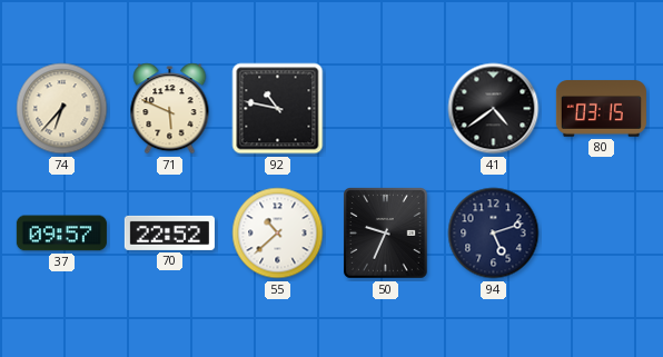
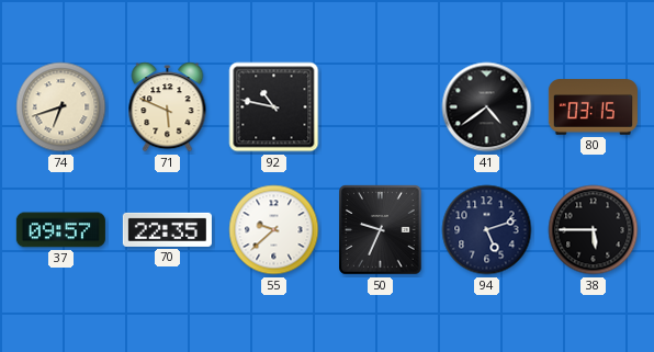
74: 6:37 -> 6:42
70: 22:52 -> 22:35
55: 10:38 -> 9:38
38: none -> 5:45
